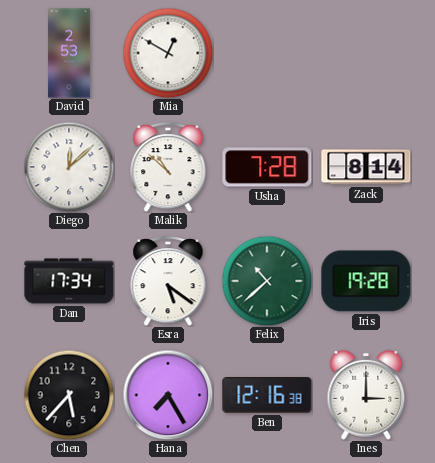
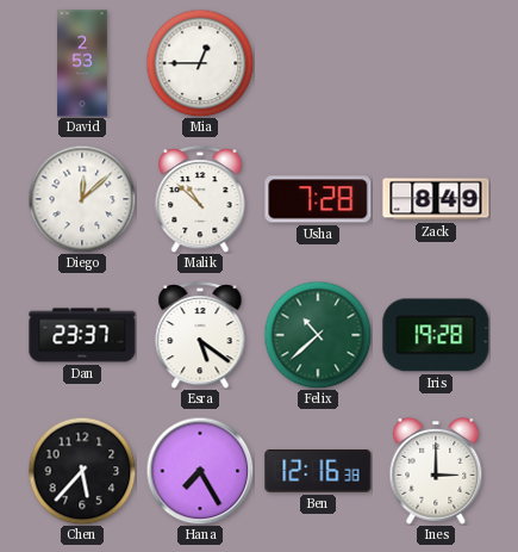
Mia: 12:50 -> 12:45
Zack: 8:14 -> 8:49
Dan: 17:34 -> 23:37
